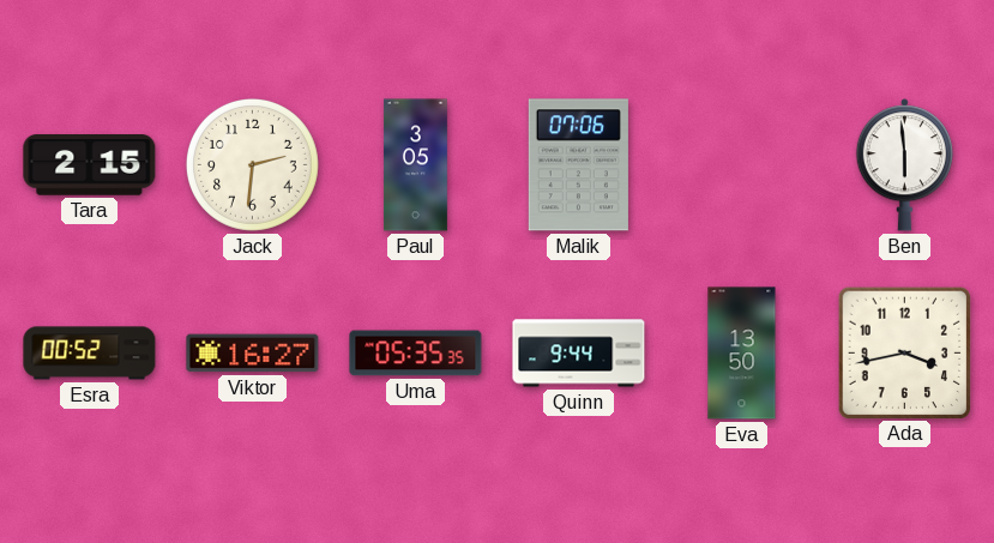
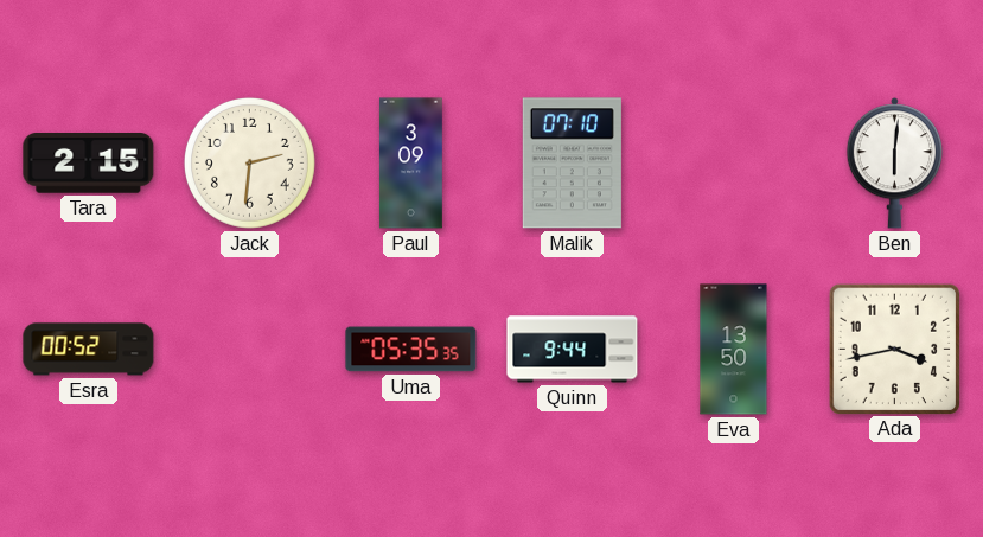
Paul: 3:05 -> 3:09
Malik: 07:06 -> 07:10
Ben: 5:59 -> 6:01
Viktor: 16:27 -> none
